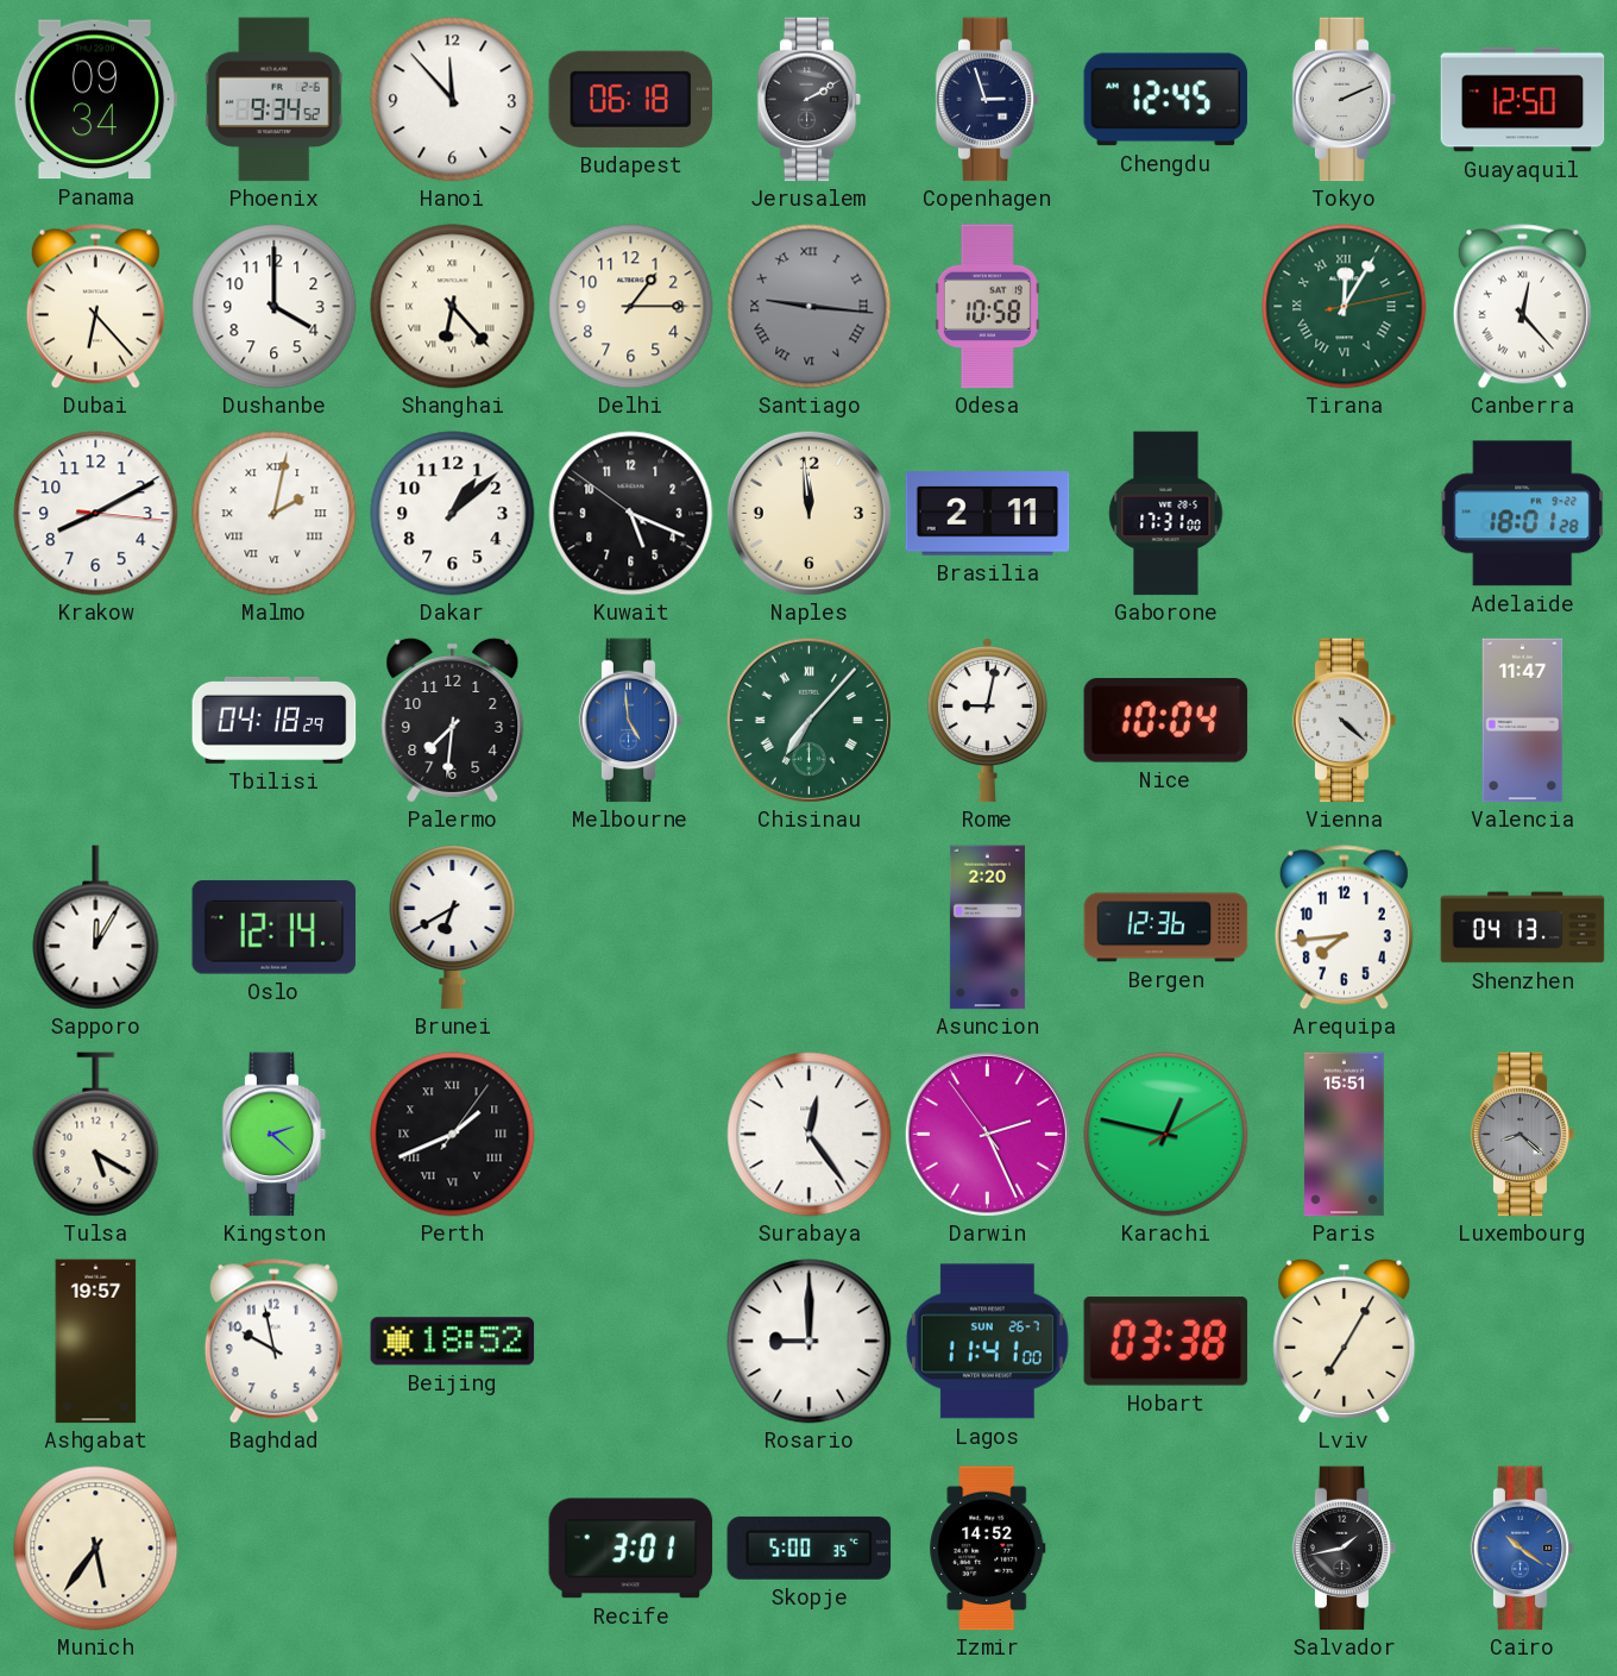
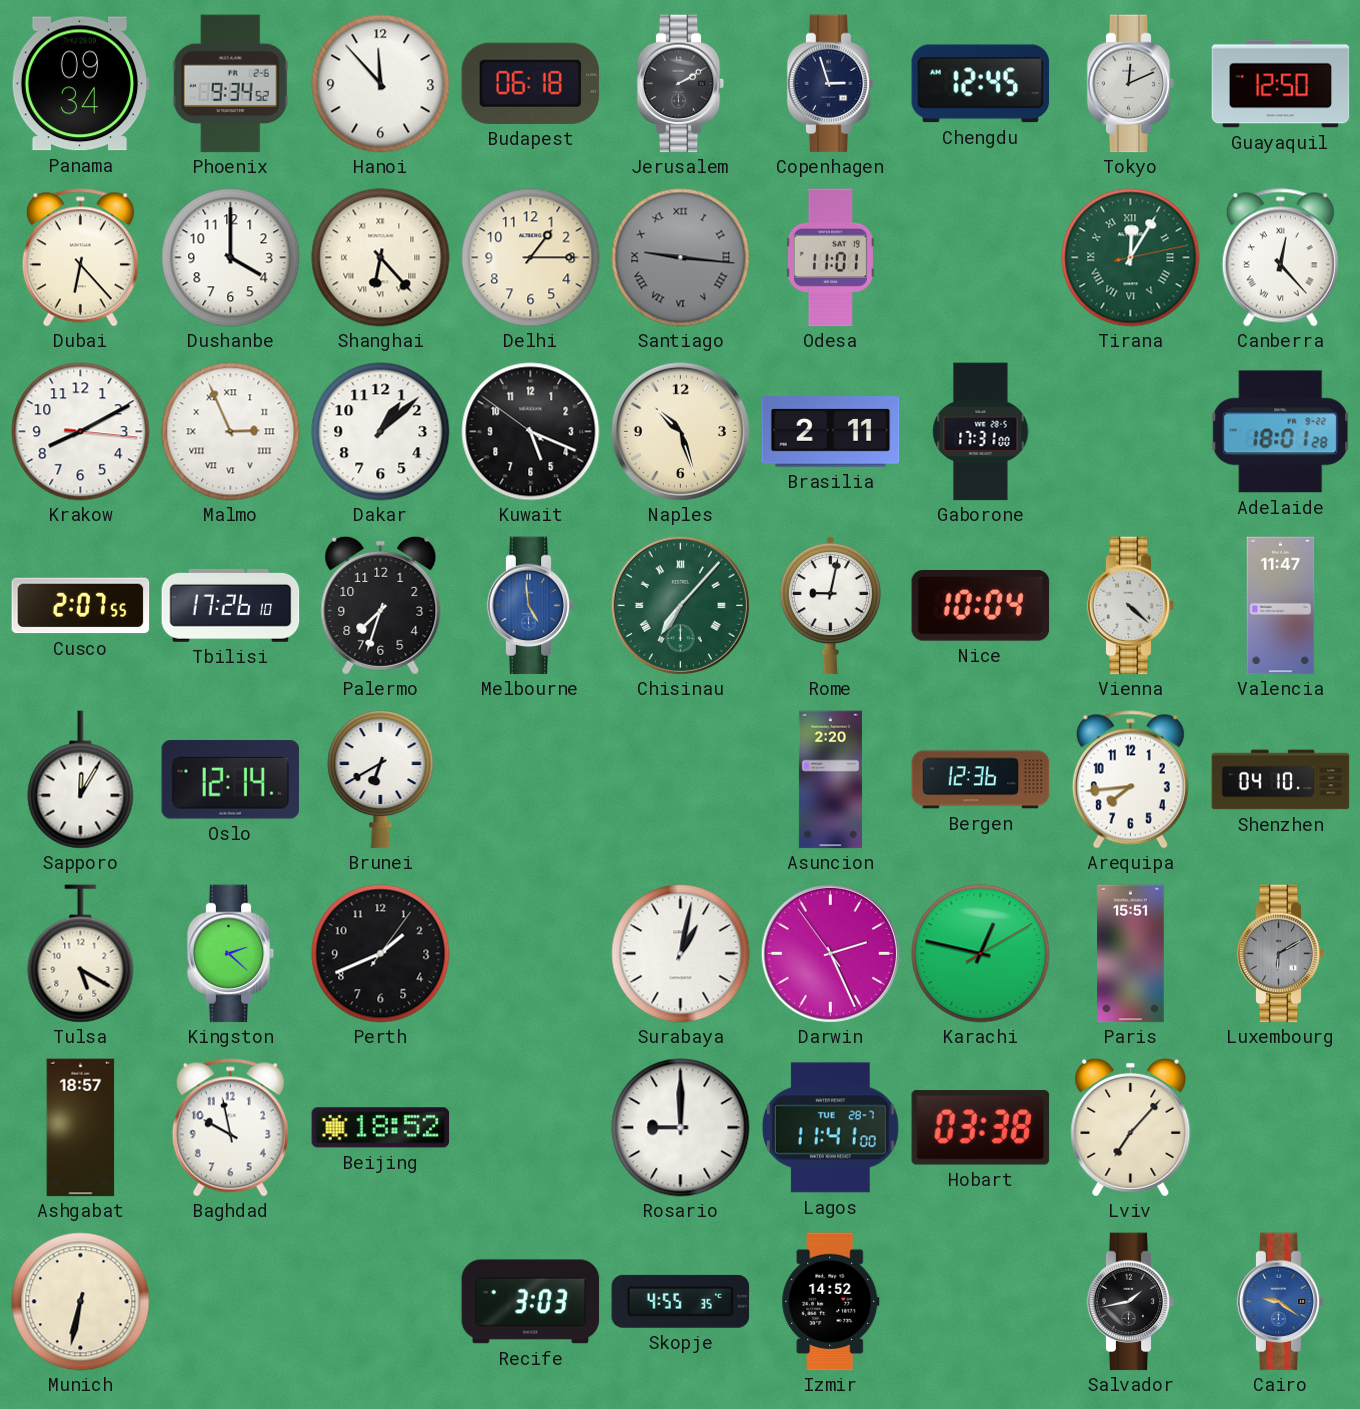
Tokyo: 2:11 -> 12:11
Odesa: 10:58 -> 11:01
Malmo: 2:02 -> 2:56
Naples: 11:59 -> 10:27
Cusco: none -> 2:07
Tbilisi: 04:18 -> 17:26
Palermo: 7:31 -> 7:33
Shenzhen: 04:13 -> 04:10
Perth numerals: Roman -> Arabic
Surabaya: 12:24 -> 1:02
Luxembourg: 8:22 -> 6:10
Ashgabat: 19:57 -> 18:57
Lagos date: SUN 26-7 -> TUE 28-7
Lviv: 7:05 -> 7:07
Munich: 5:36 -> 6:32
Recife: 3:01 -> 3:03
Skopje: 5:00 -> 4:55
Cairo: 10:21 -> 9:21
